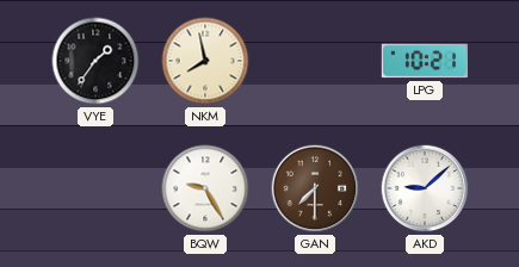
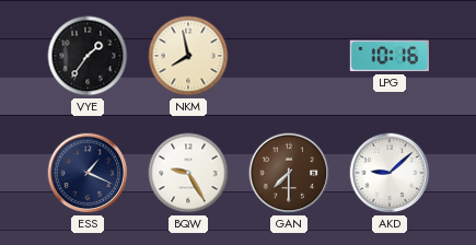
LPG: 10:21 -> 10:16
ESS: none -> 1:19
